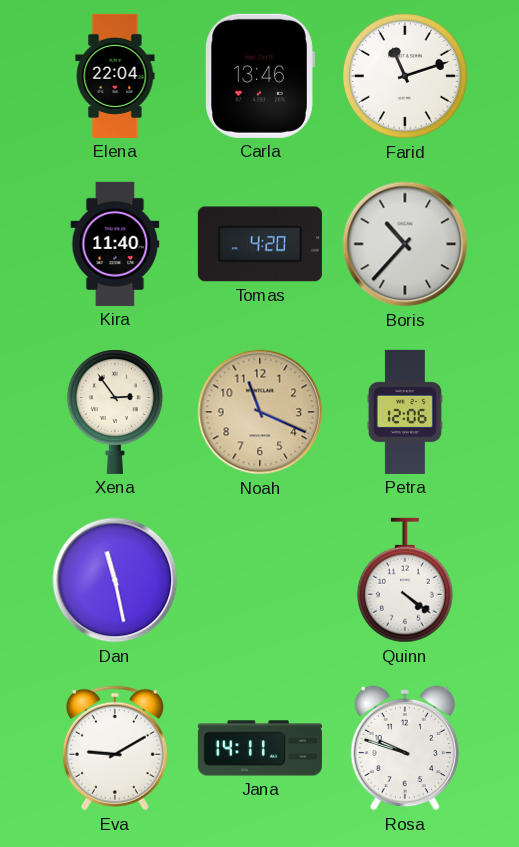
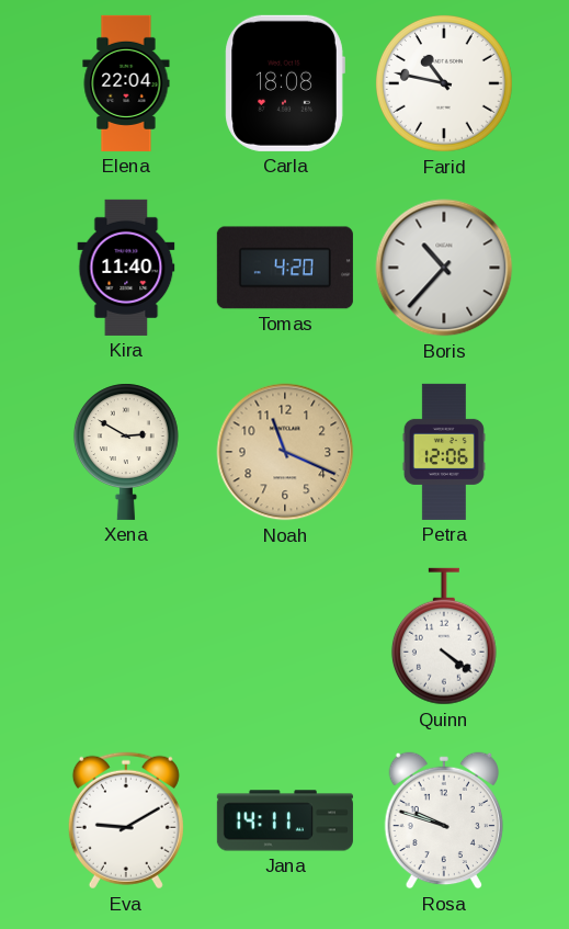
Carla: 13:46 -> 18:08
Farid: 11:12 -> 10:47
Xena: 2:54 -> 2:50
Dan: 11:28 -> none
